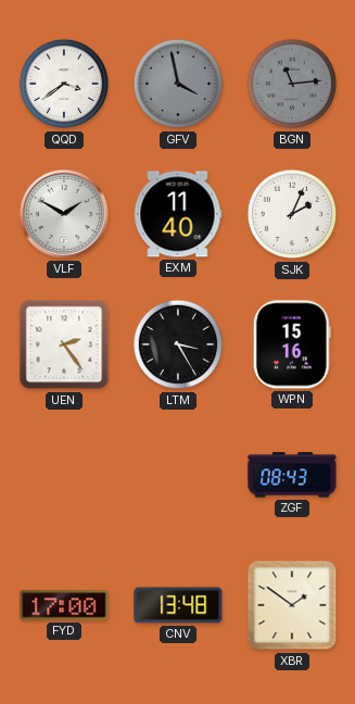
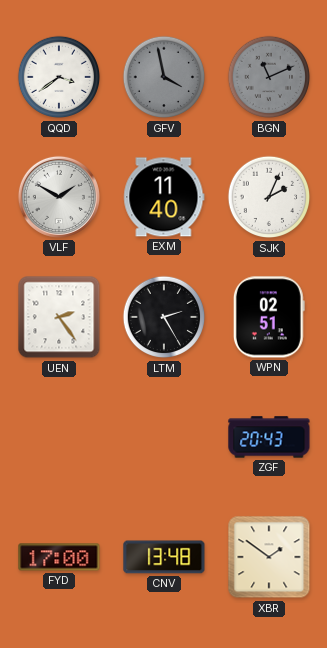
BGN: 11:14 -> 11:11
LTM: 3:25 -> 2:25
WPN: 15:16 -> 02:51
ZGF: 08:43 -> 20:43
